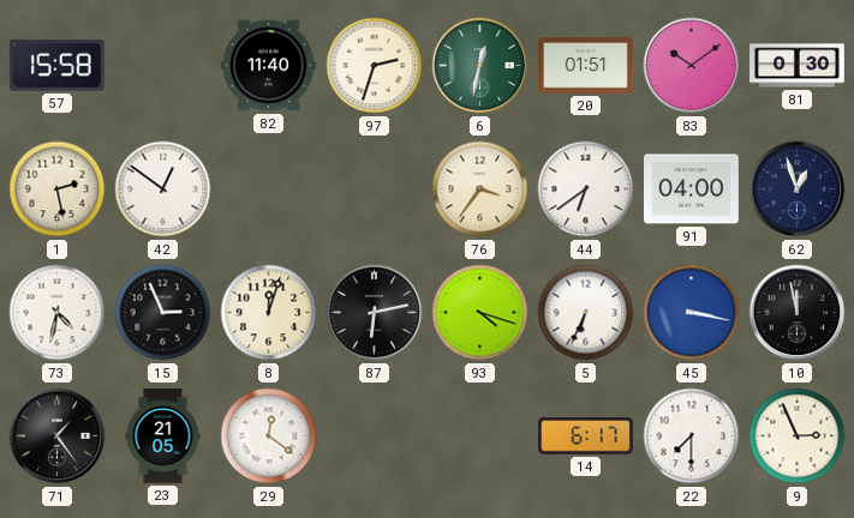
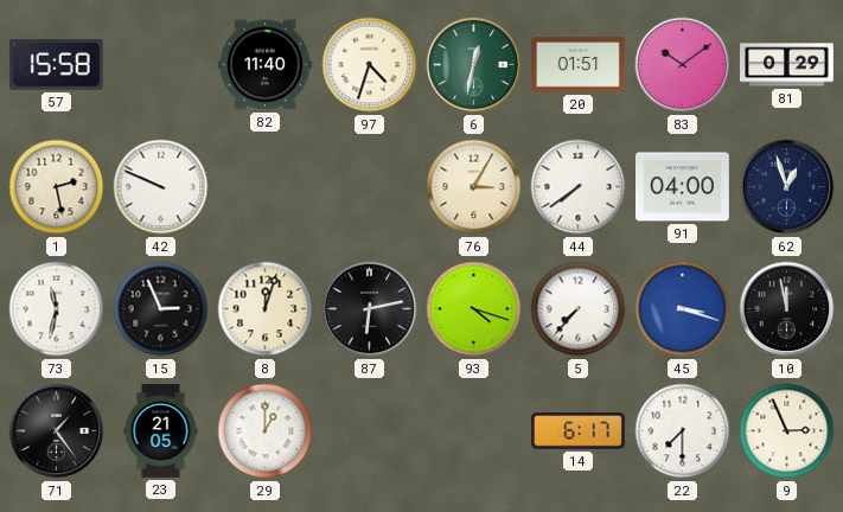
97: 2:33 -> 4:33
81: 0:30 -> 0:29
42: 12:51 -> 9:49
76: 3:36 -> 3:05
44: 6:39 -> 7:39
73: 4:32 -> 11:32
5: 6:34 -> 7:37
45: 3:17 -> 3:18
29: 12:21 -> 1:00
